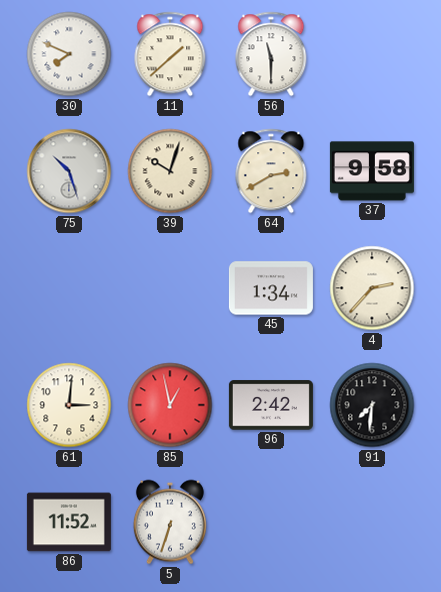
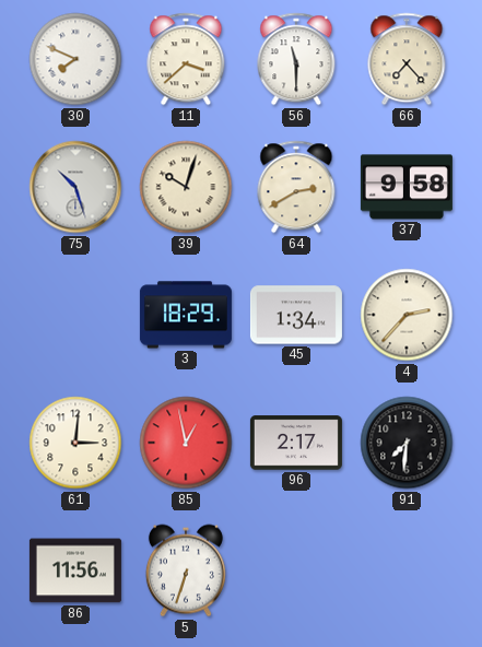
11: 1:38 -> 3:38
66: none -> 7:23
3: none -> 18:29
96: 2:42 -> 2:17
86: 11:52 -> 11:56
